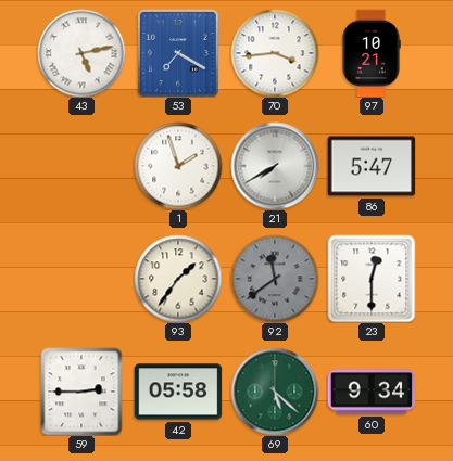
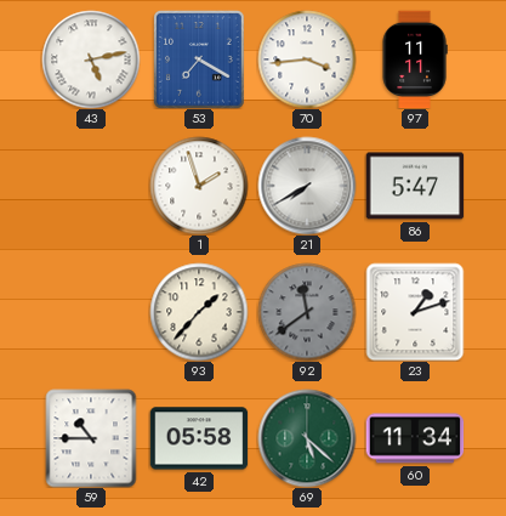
97: 10:21 -> 11:11
93: 1:36 -> 1:37
23: 12:30 -> 1:12
59: 2:45 -> 10:45
60: 9:34 -> 11:34
